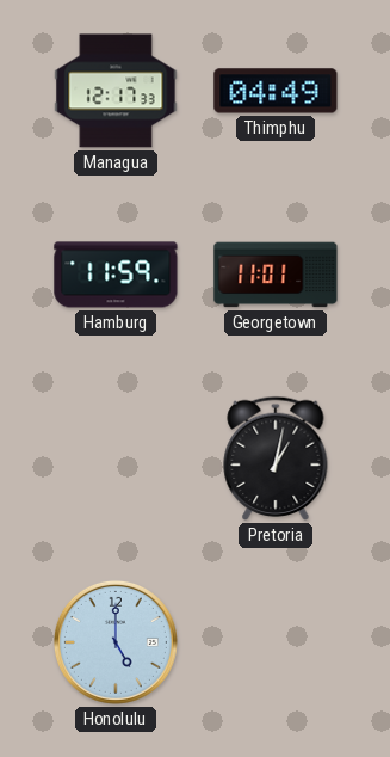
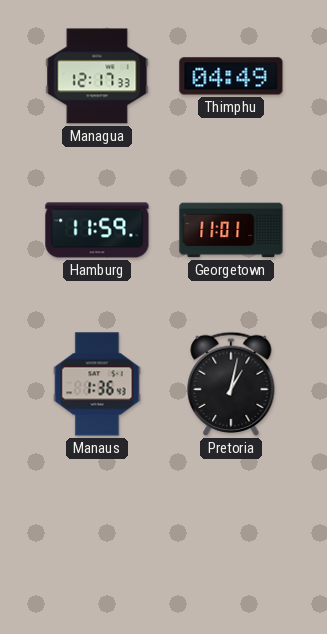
Manaus: none -> 1:36
Honolulu: 5:00 -> none
